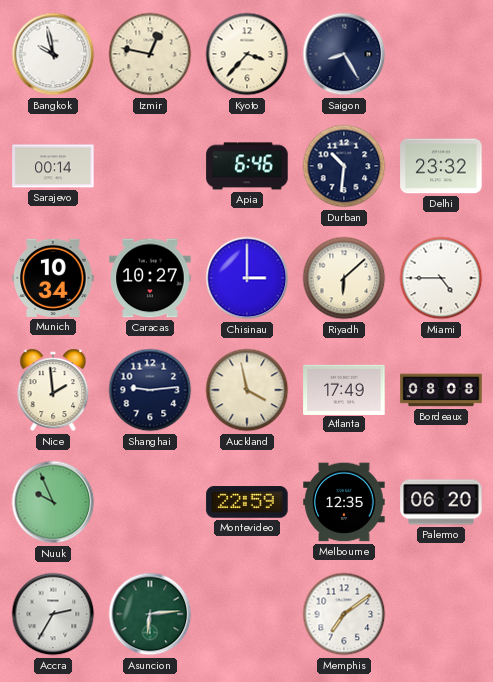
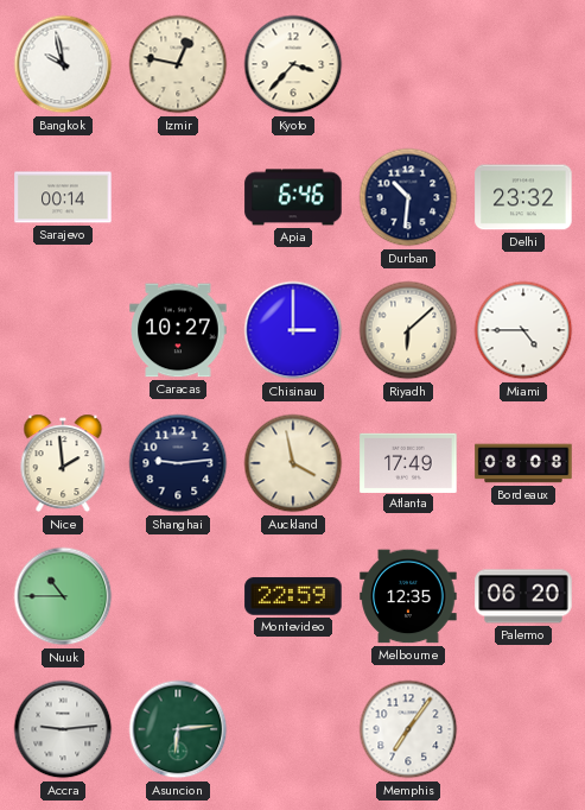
Saigon: 8:25 -> none
Munich: 10:34 -> none
Nuuk: 9:56 -> 10:45
Accra: 2:35 -> 9:14
Memphis: 7:09 -> 7:06
